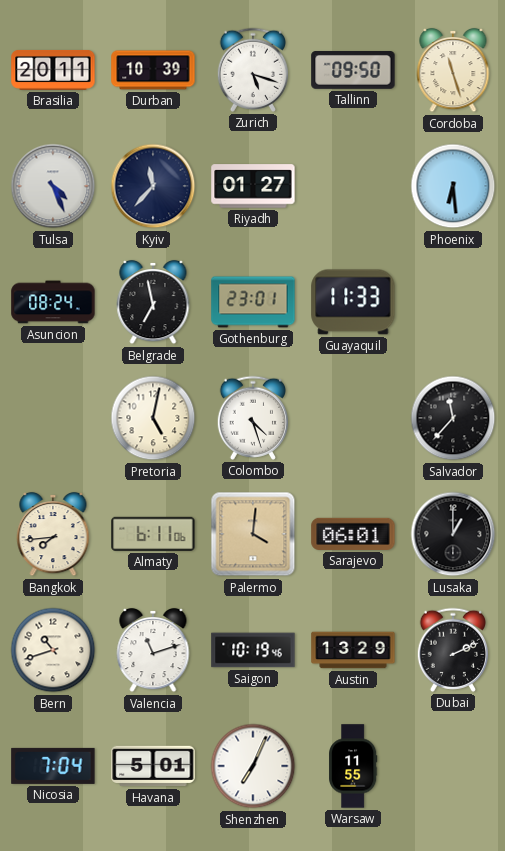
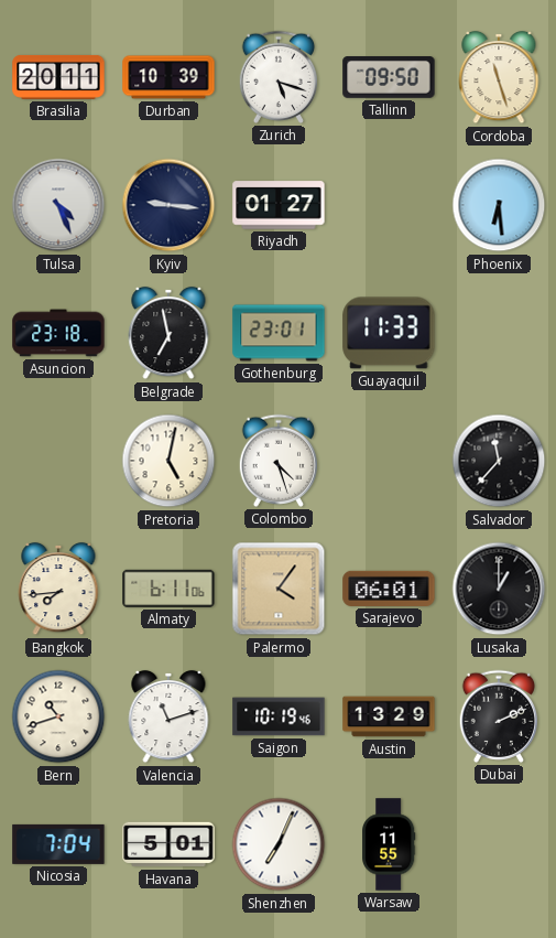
Kyiv: 11:37 -> 9:16
Asuncion: 08:24 -> 23:18
Palermo: 4:01 -> 4:06
